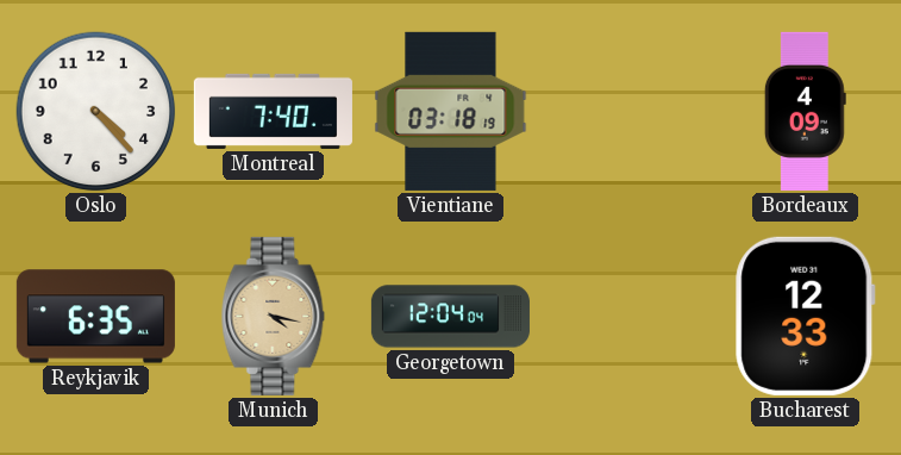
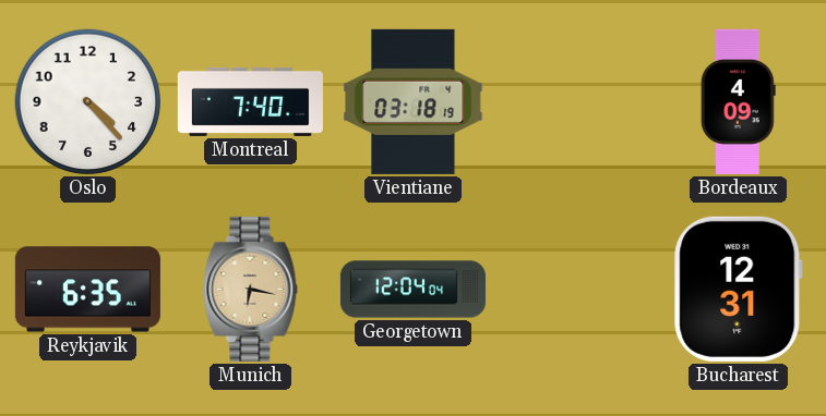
Munich: 4:17 -> 6:17
Bucharest: 12:33 -> 12:31
